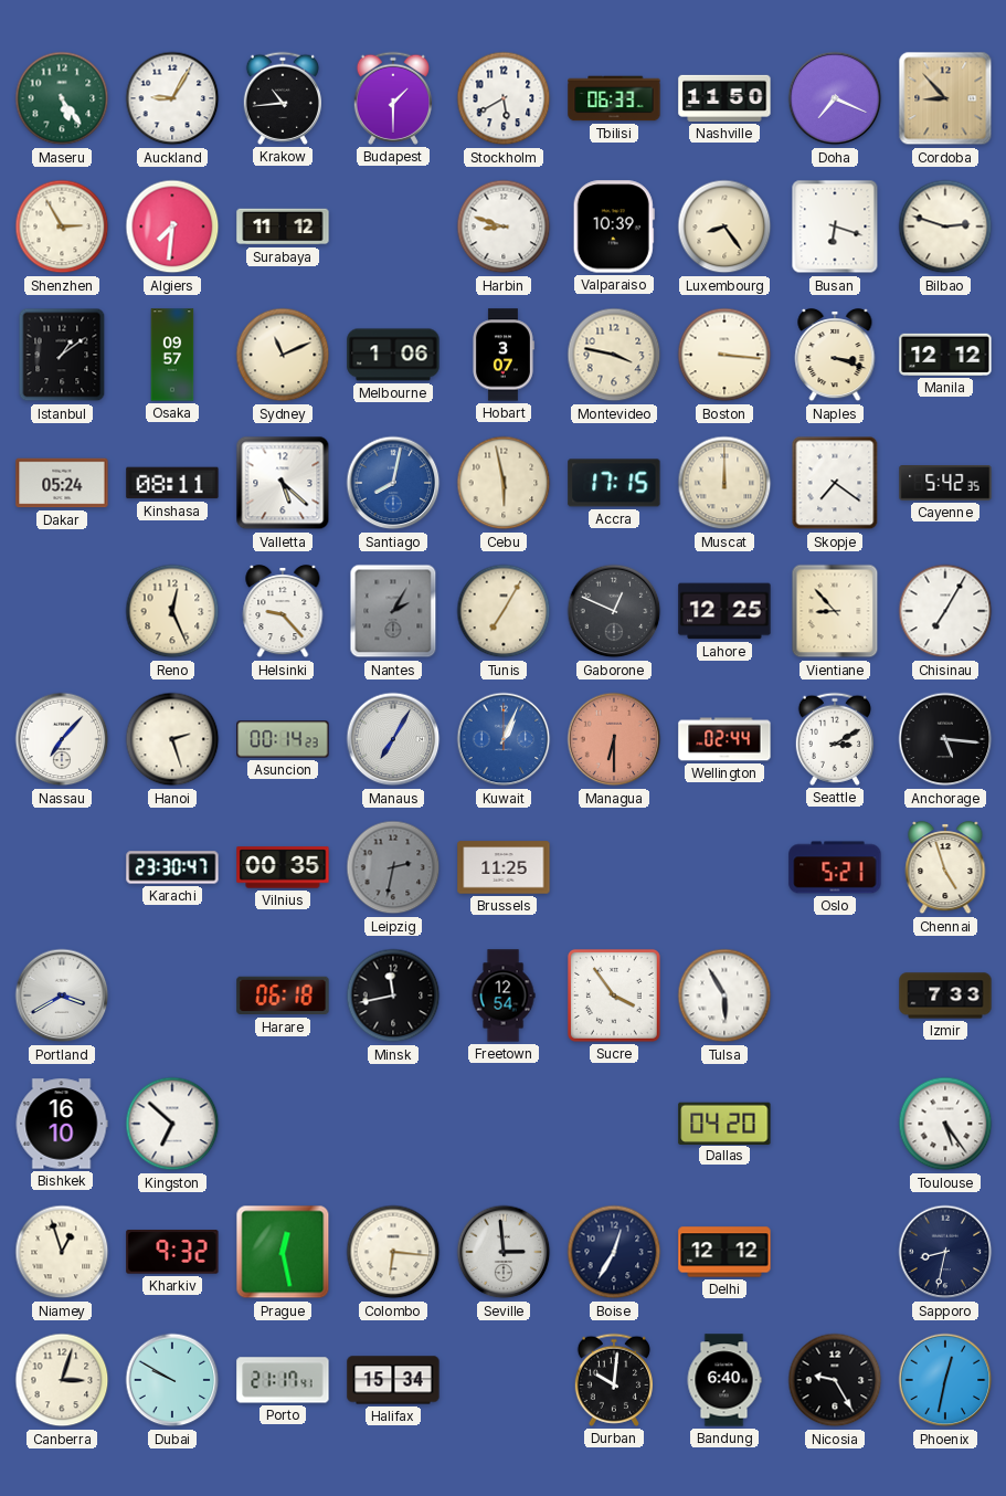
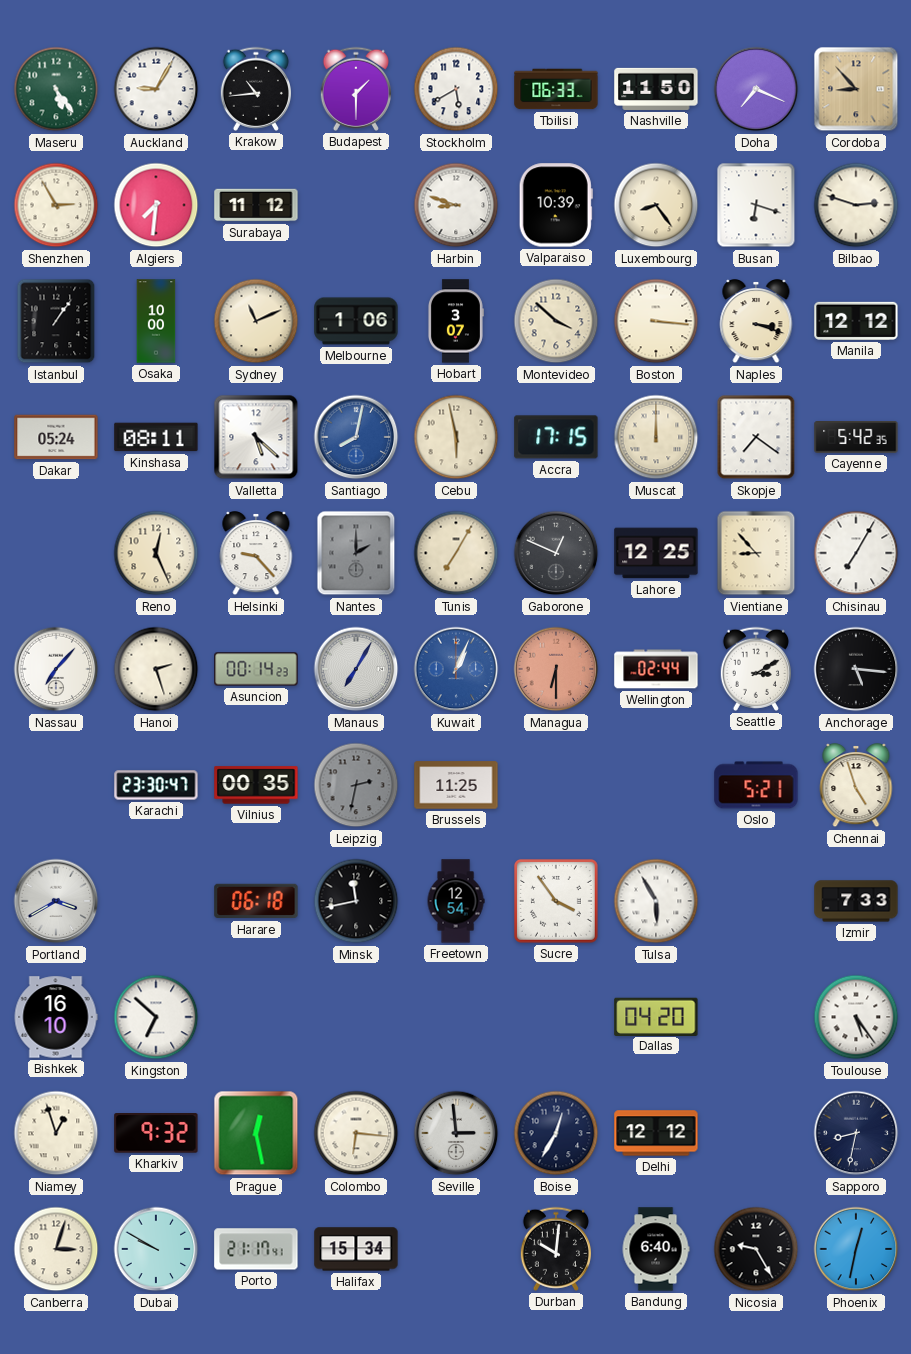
Istanbul: 1:09 -> 1:06
Osaka: 09:57 -> 10:00
Montevideo: 3:47 -> 3:52
Nantes: 2:05 -> 2:00
